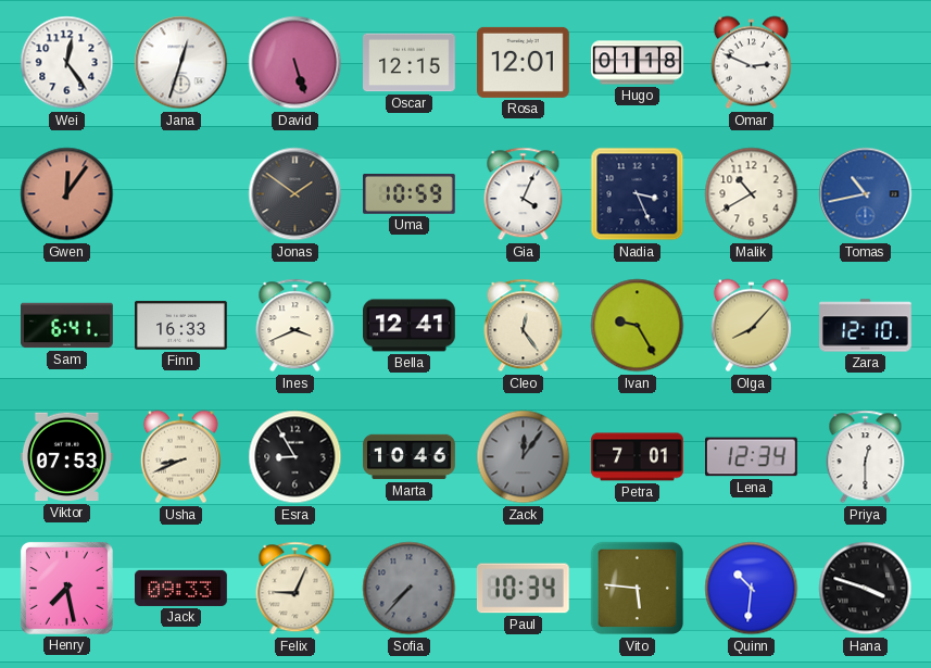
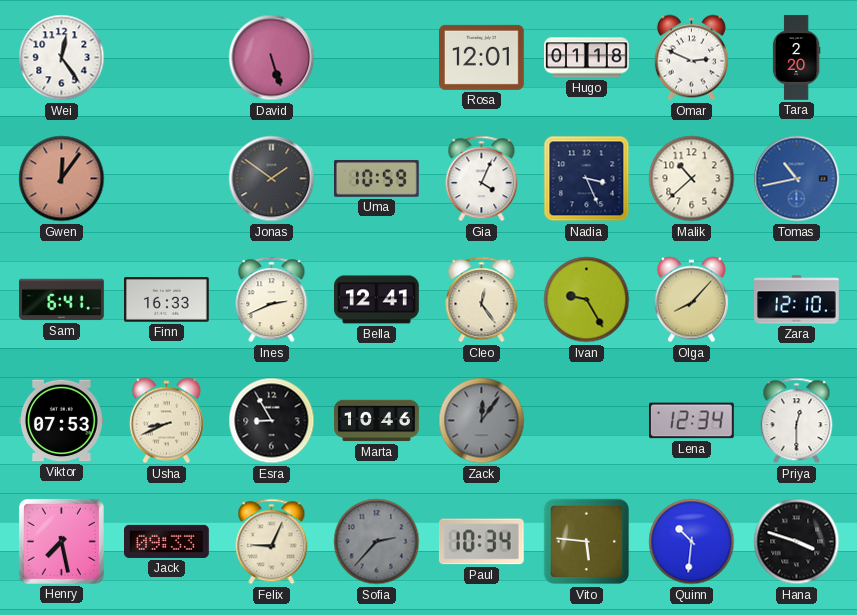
Jana: 12:33 -> none
Oscar: 12:15 -> none
Tara: none -> 2:20
Malik: 10:40 -> 10:38
Ines: 3:41 -> 2:41
Petra: 7:01 -> none
Sofia: 7:37 -> 2:37
